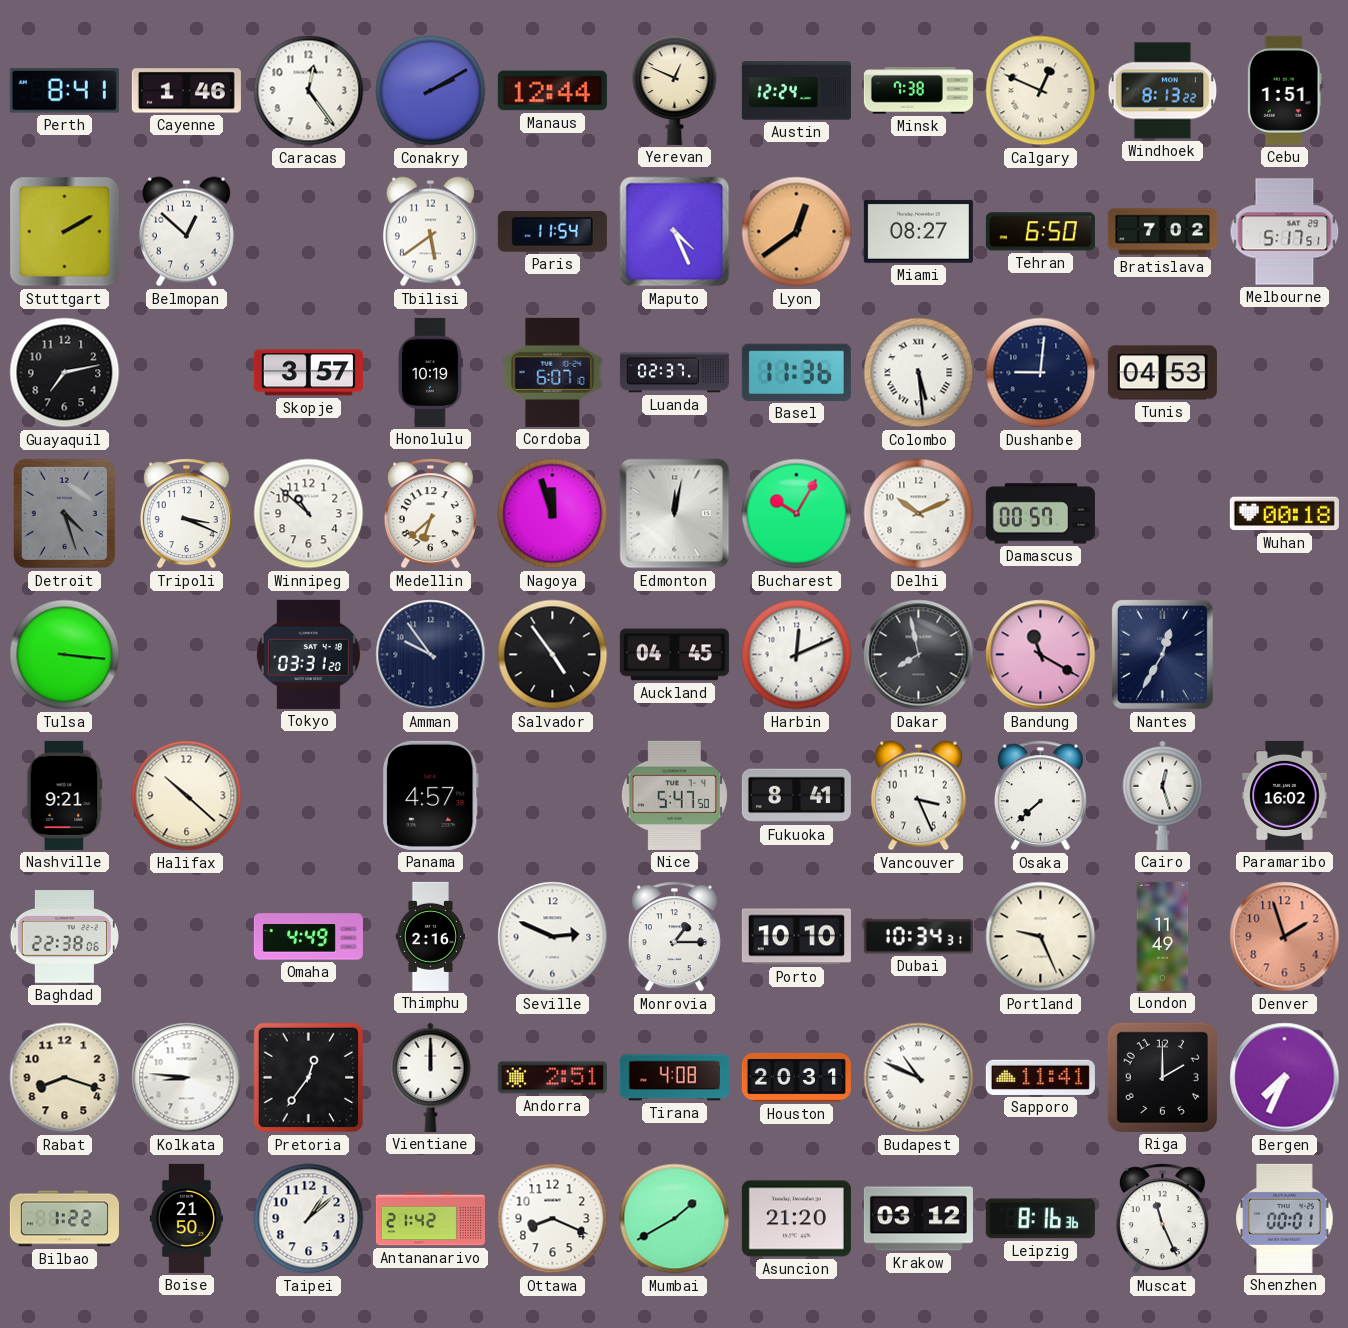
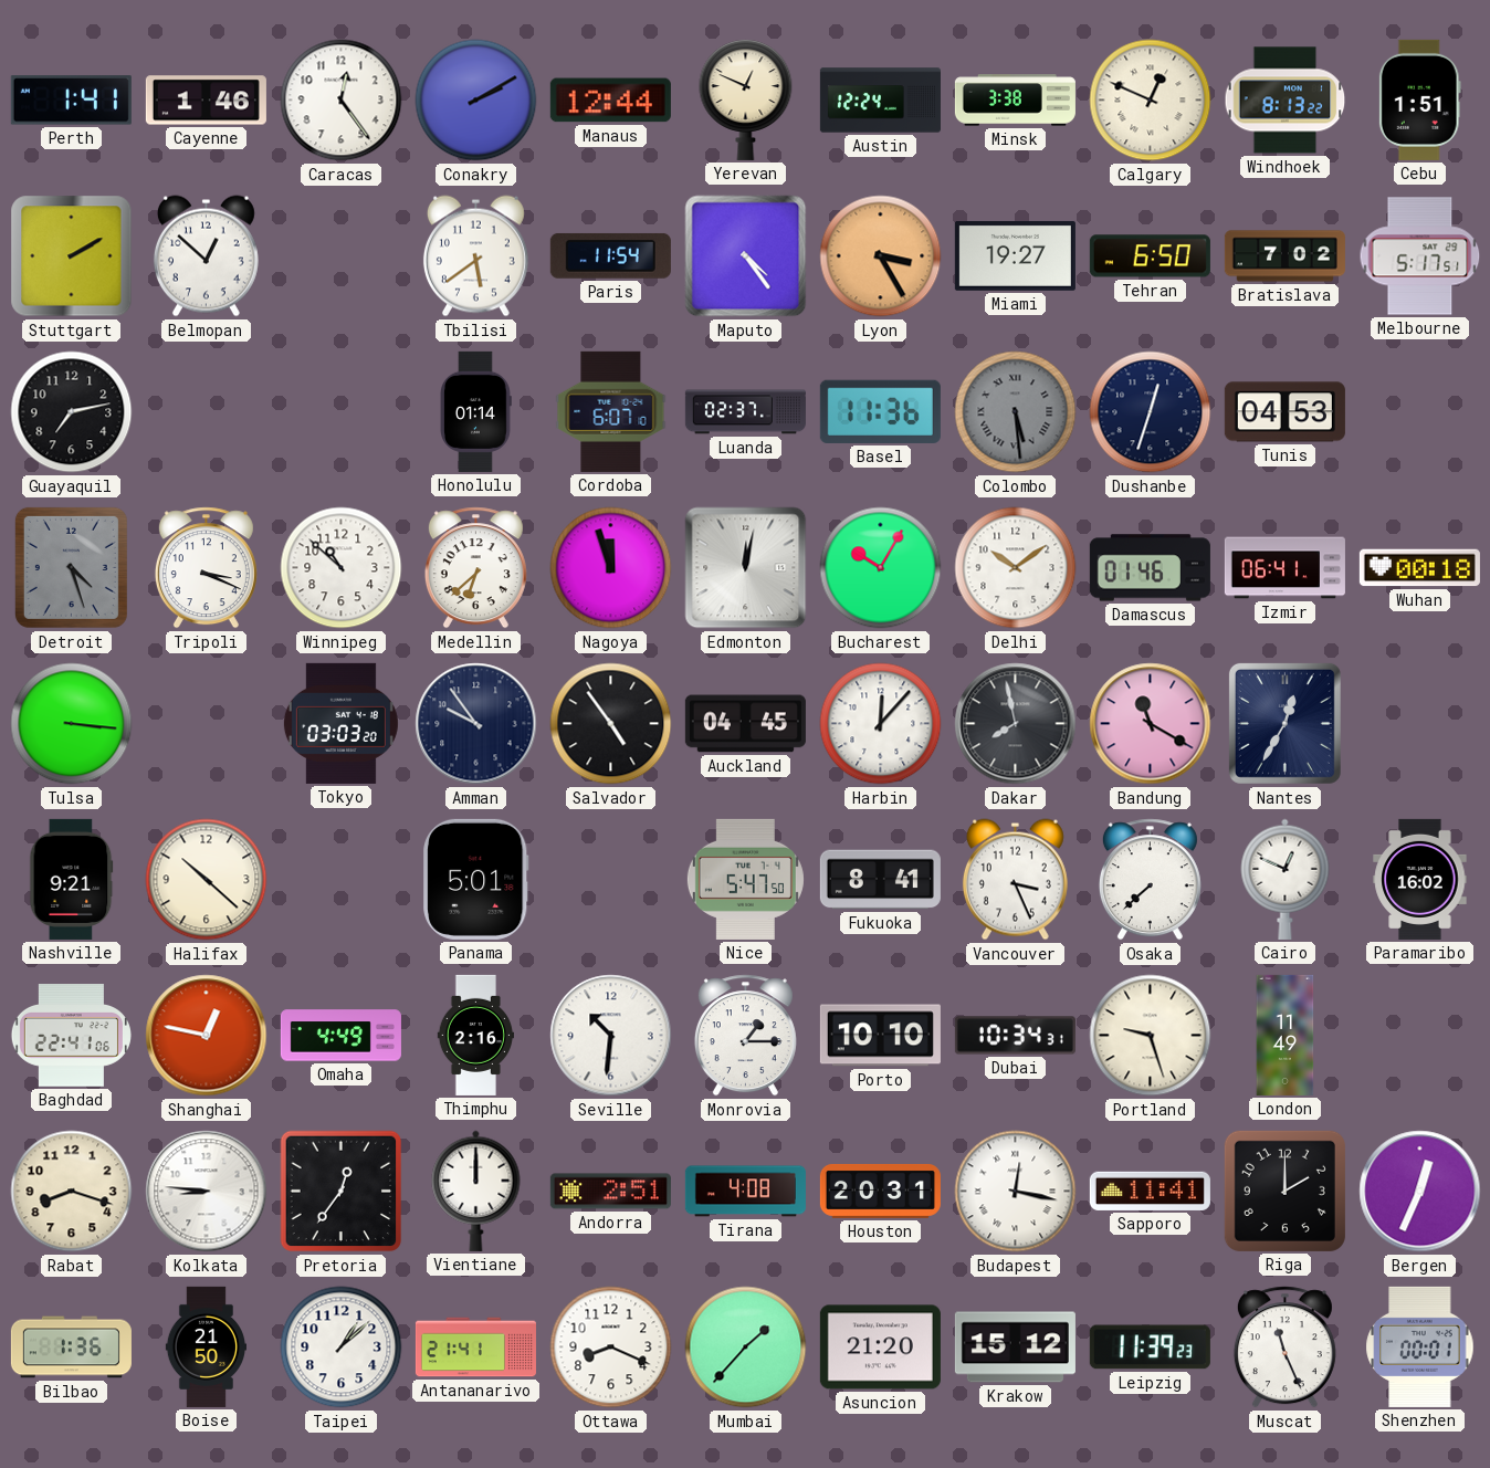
Perth: 8:41 -> 1:41
Minsk: 7:38 -> 3:38
Maputo: 4:26 -> 4:24
Lyon: 12:39 -> 3:25
Miami: 08:27 -> 19:27
Skopje: 3:57 -> none
Honolulu: 10:19 -> 01:14
Colombo dial: white -> grey
Dushanbe: 9:01 -> 12:33
Delhi: 10:11 -> 10:09
Damascus: 00:57 -> 01:46
Izmir: none -> 06:41
Tokyo: 03:31 -> 03:03
Harbin: 12:11 -> 12:07
Panama: 4:57 -> 5:01
Cairo: 12:27 -> 12:49
Baghdad: 22:38 -> 22:41
Shanghai: none -> 12:47
Seville: 2:49 -> 10:31
Portland: 9:26 -> 9:27
Denver: 1:57 -> none
Budapest: 10:49 -> 12:17
Bergen: 7:34 -> 12:34
Bilbao: 1:22 -> 1:36
Antananarivo: 21:42 -> 21:41
Mumbai: 1:40 -> 1:37
Krakow: 03:12 -> 15:12
Leipzig: 8:16 -> 11:39
